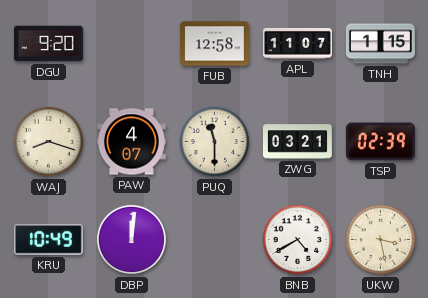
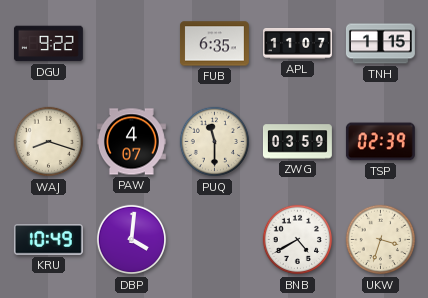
DGU: 9:20 -> 9:22
FUB: 12:58 -> 6:35
ZWG: 03:21 -> 03:59
DBP: 12:01 -> 4:01
UKW: 3:28 -> 3:33
